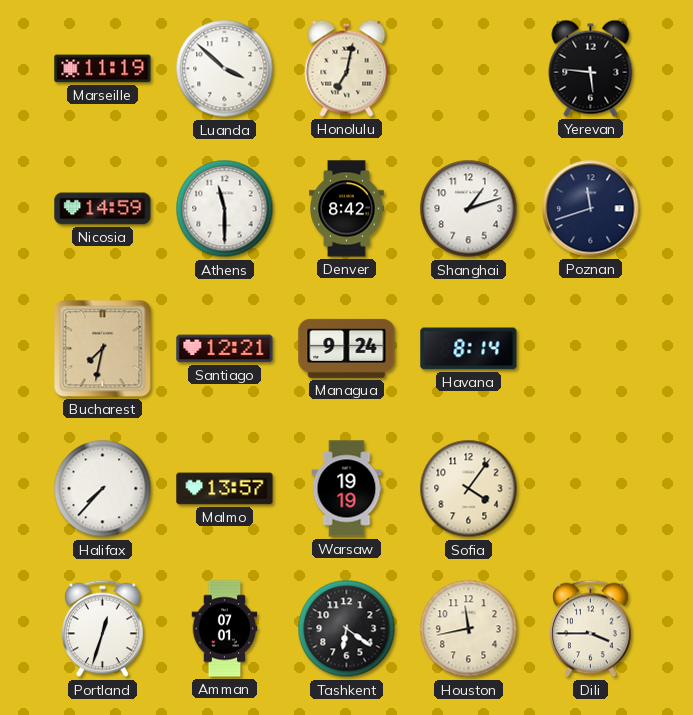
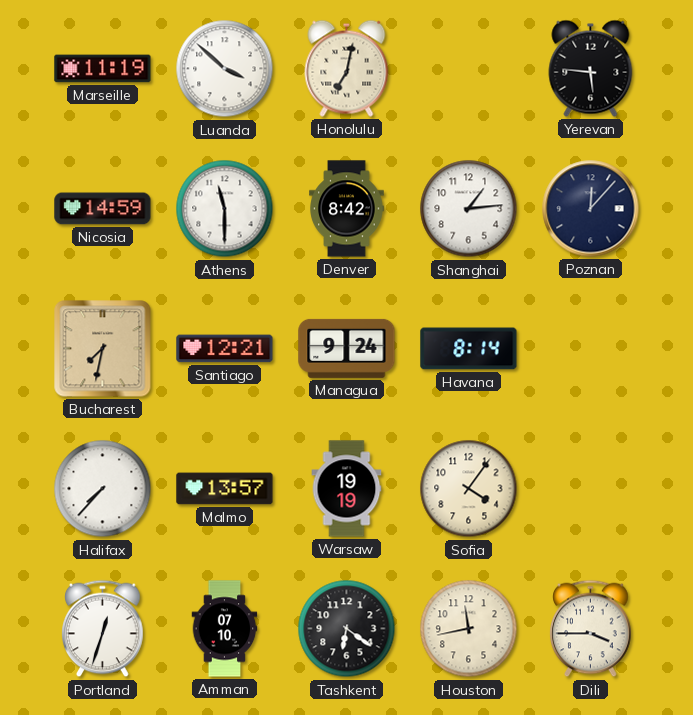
Shanghai: 1:12 -> 1:14
Poznan: 11:42 -> 12:07
Amman: 07:01 -> 07:10
